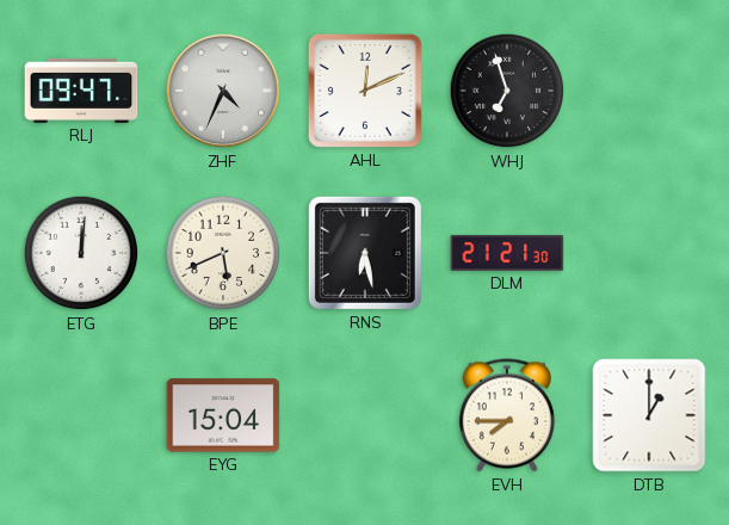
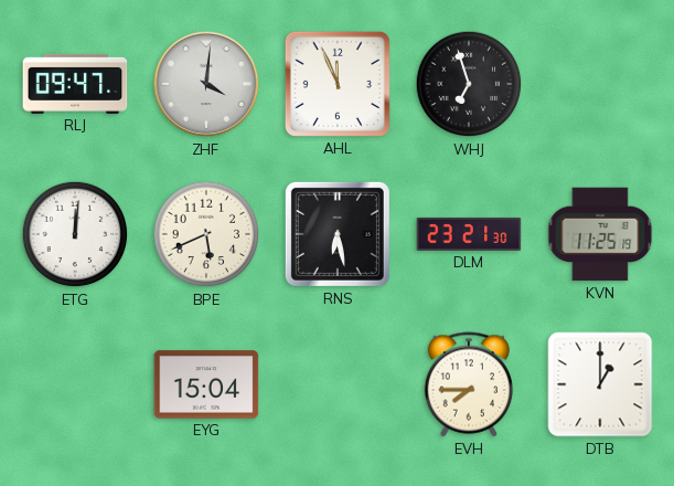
ZHF: 4:34 -> 4:01
AHL: 12:11 -> 11:56
DLM: 21:21 -> 23:21
KVN: none -> 11:25
